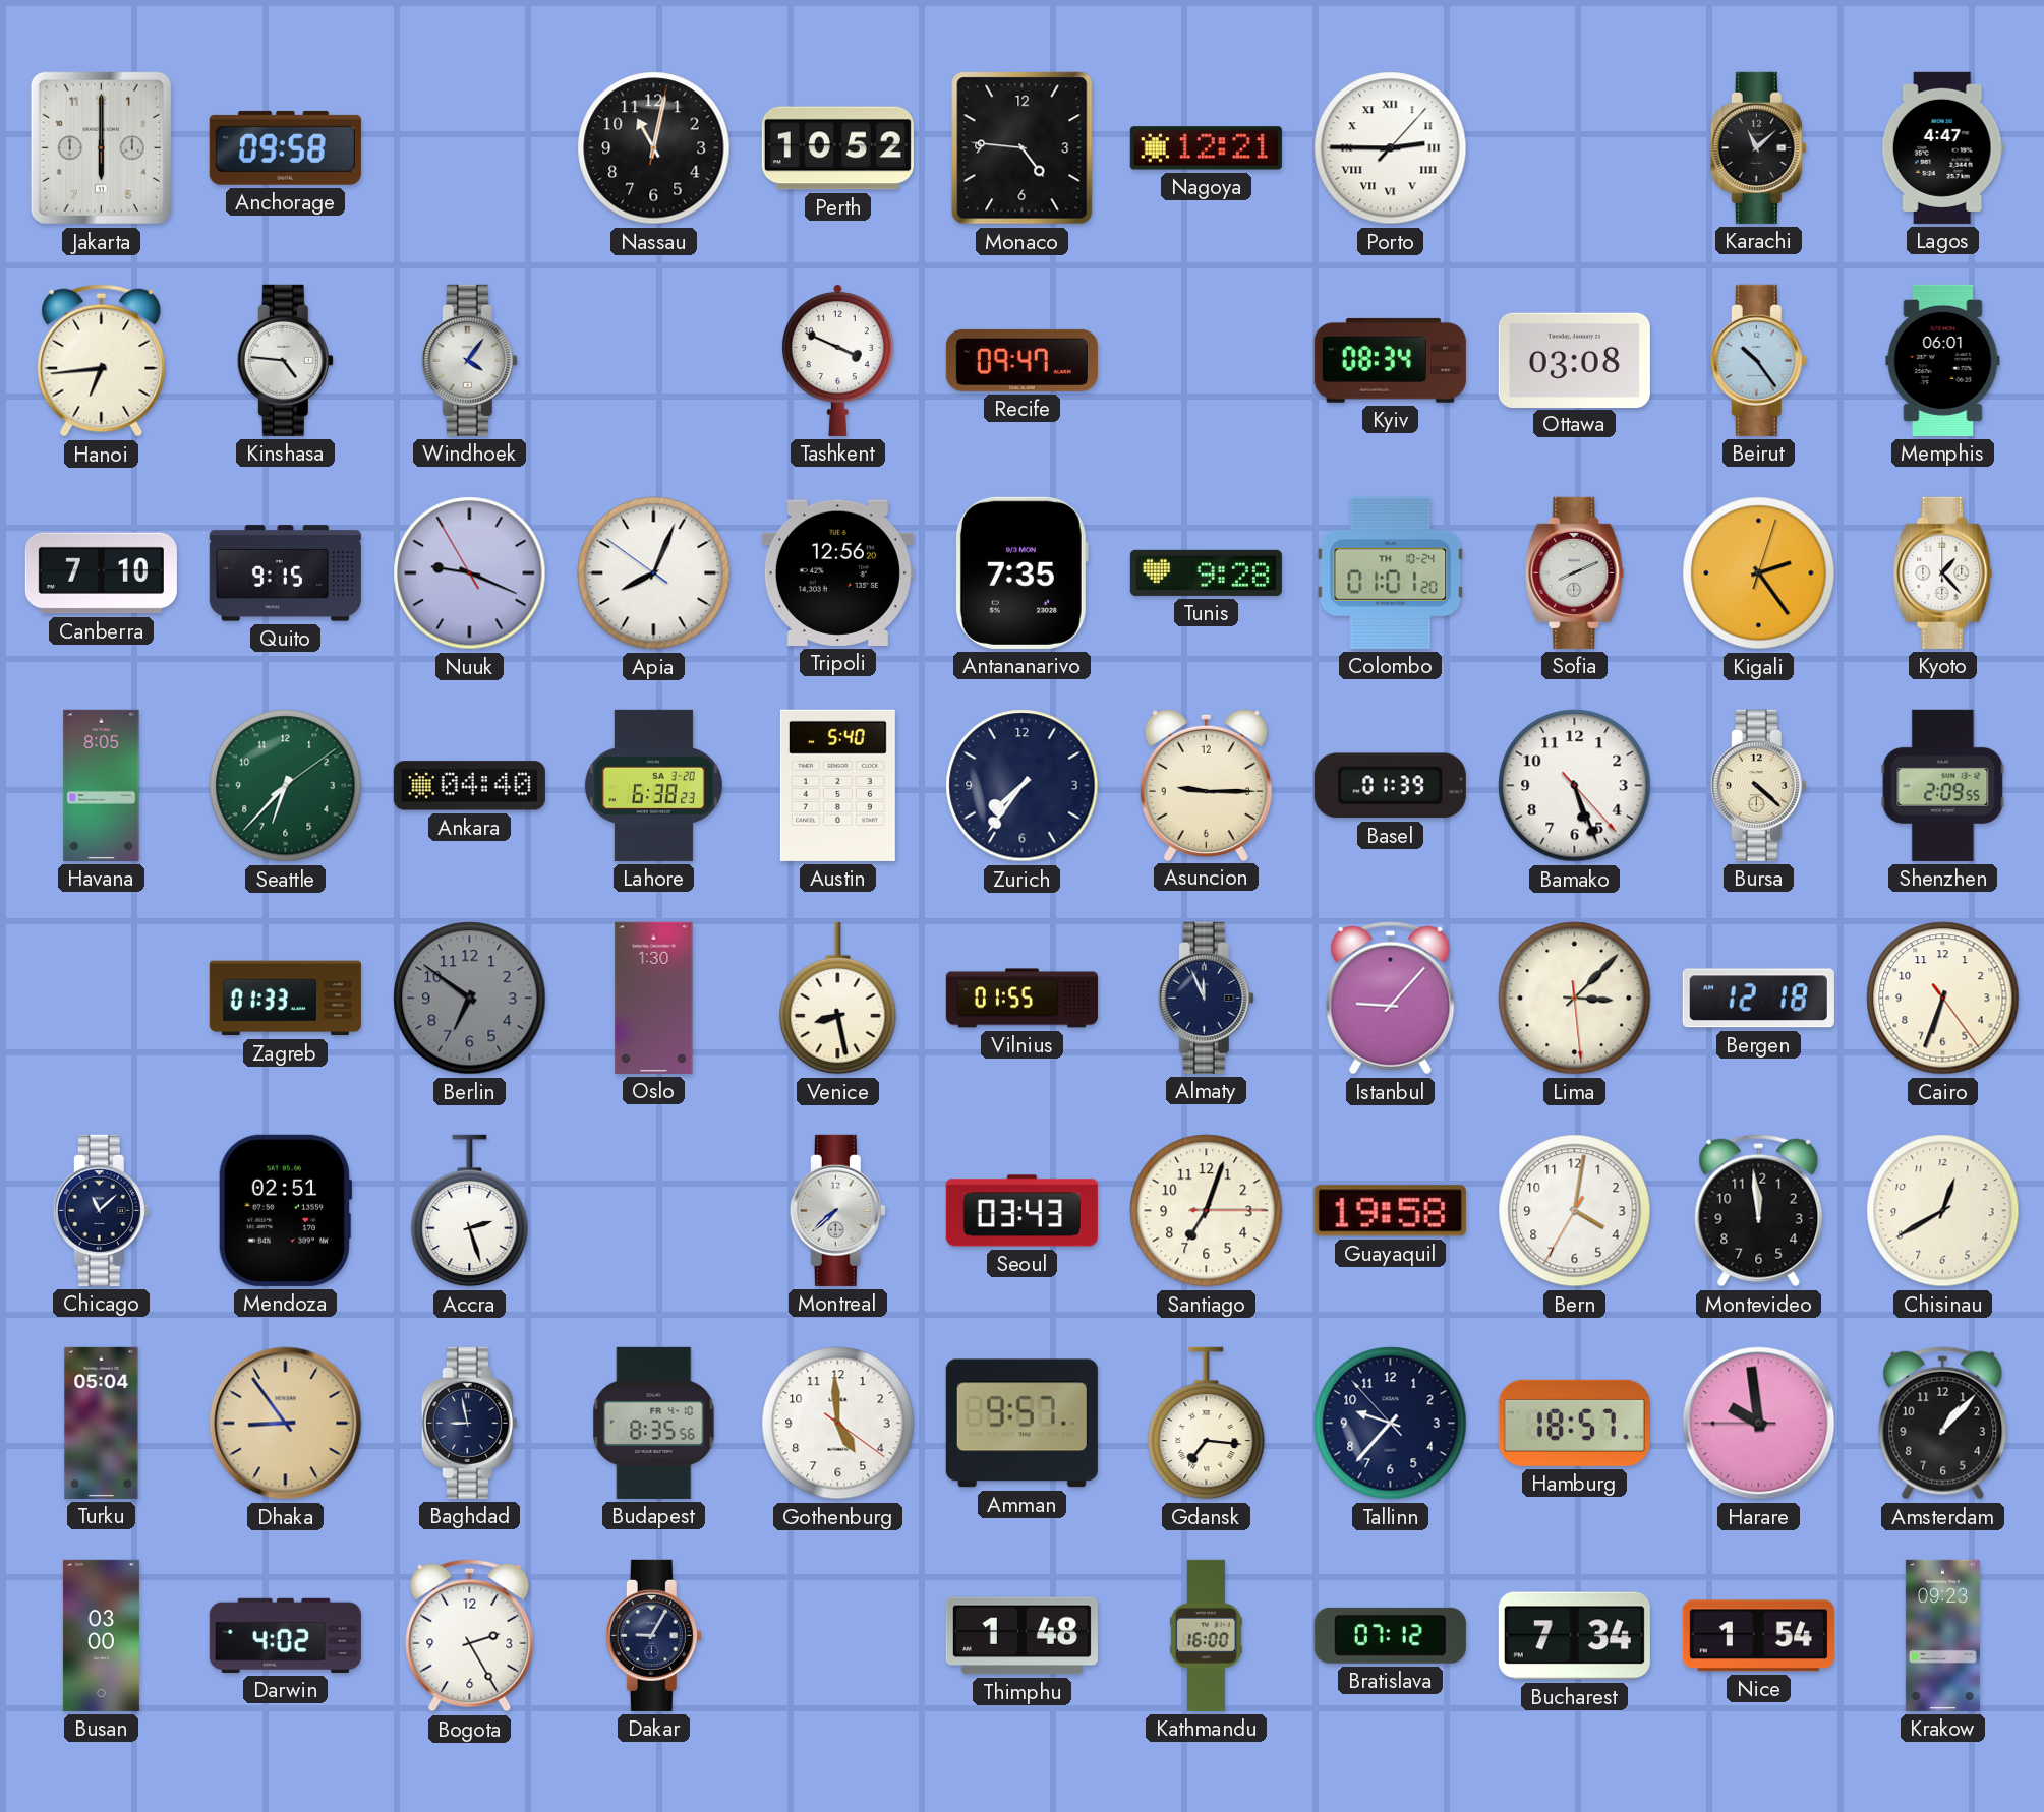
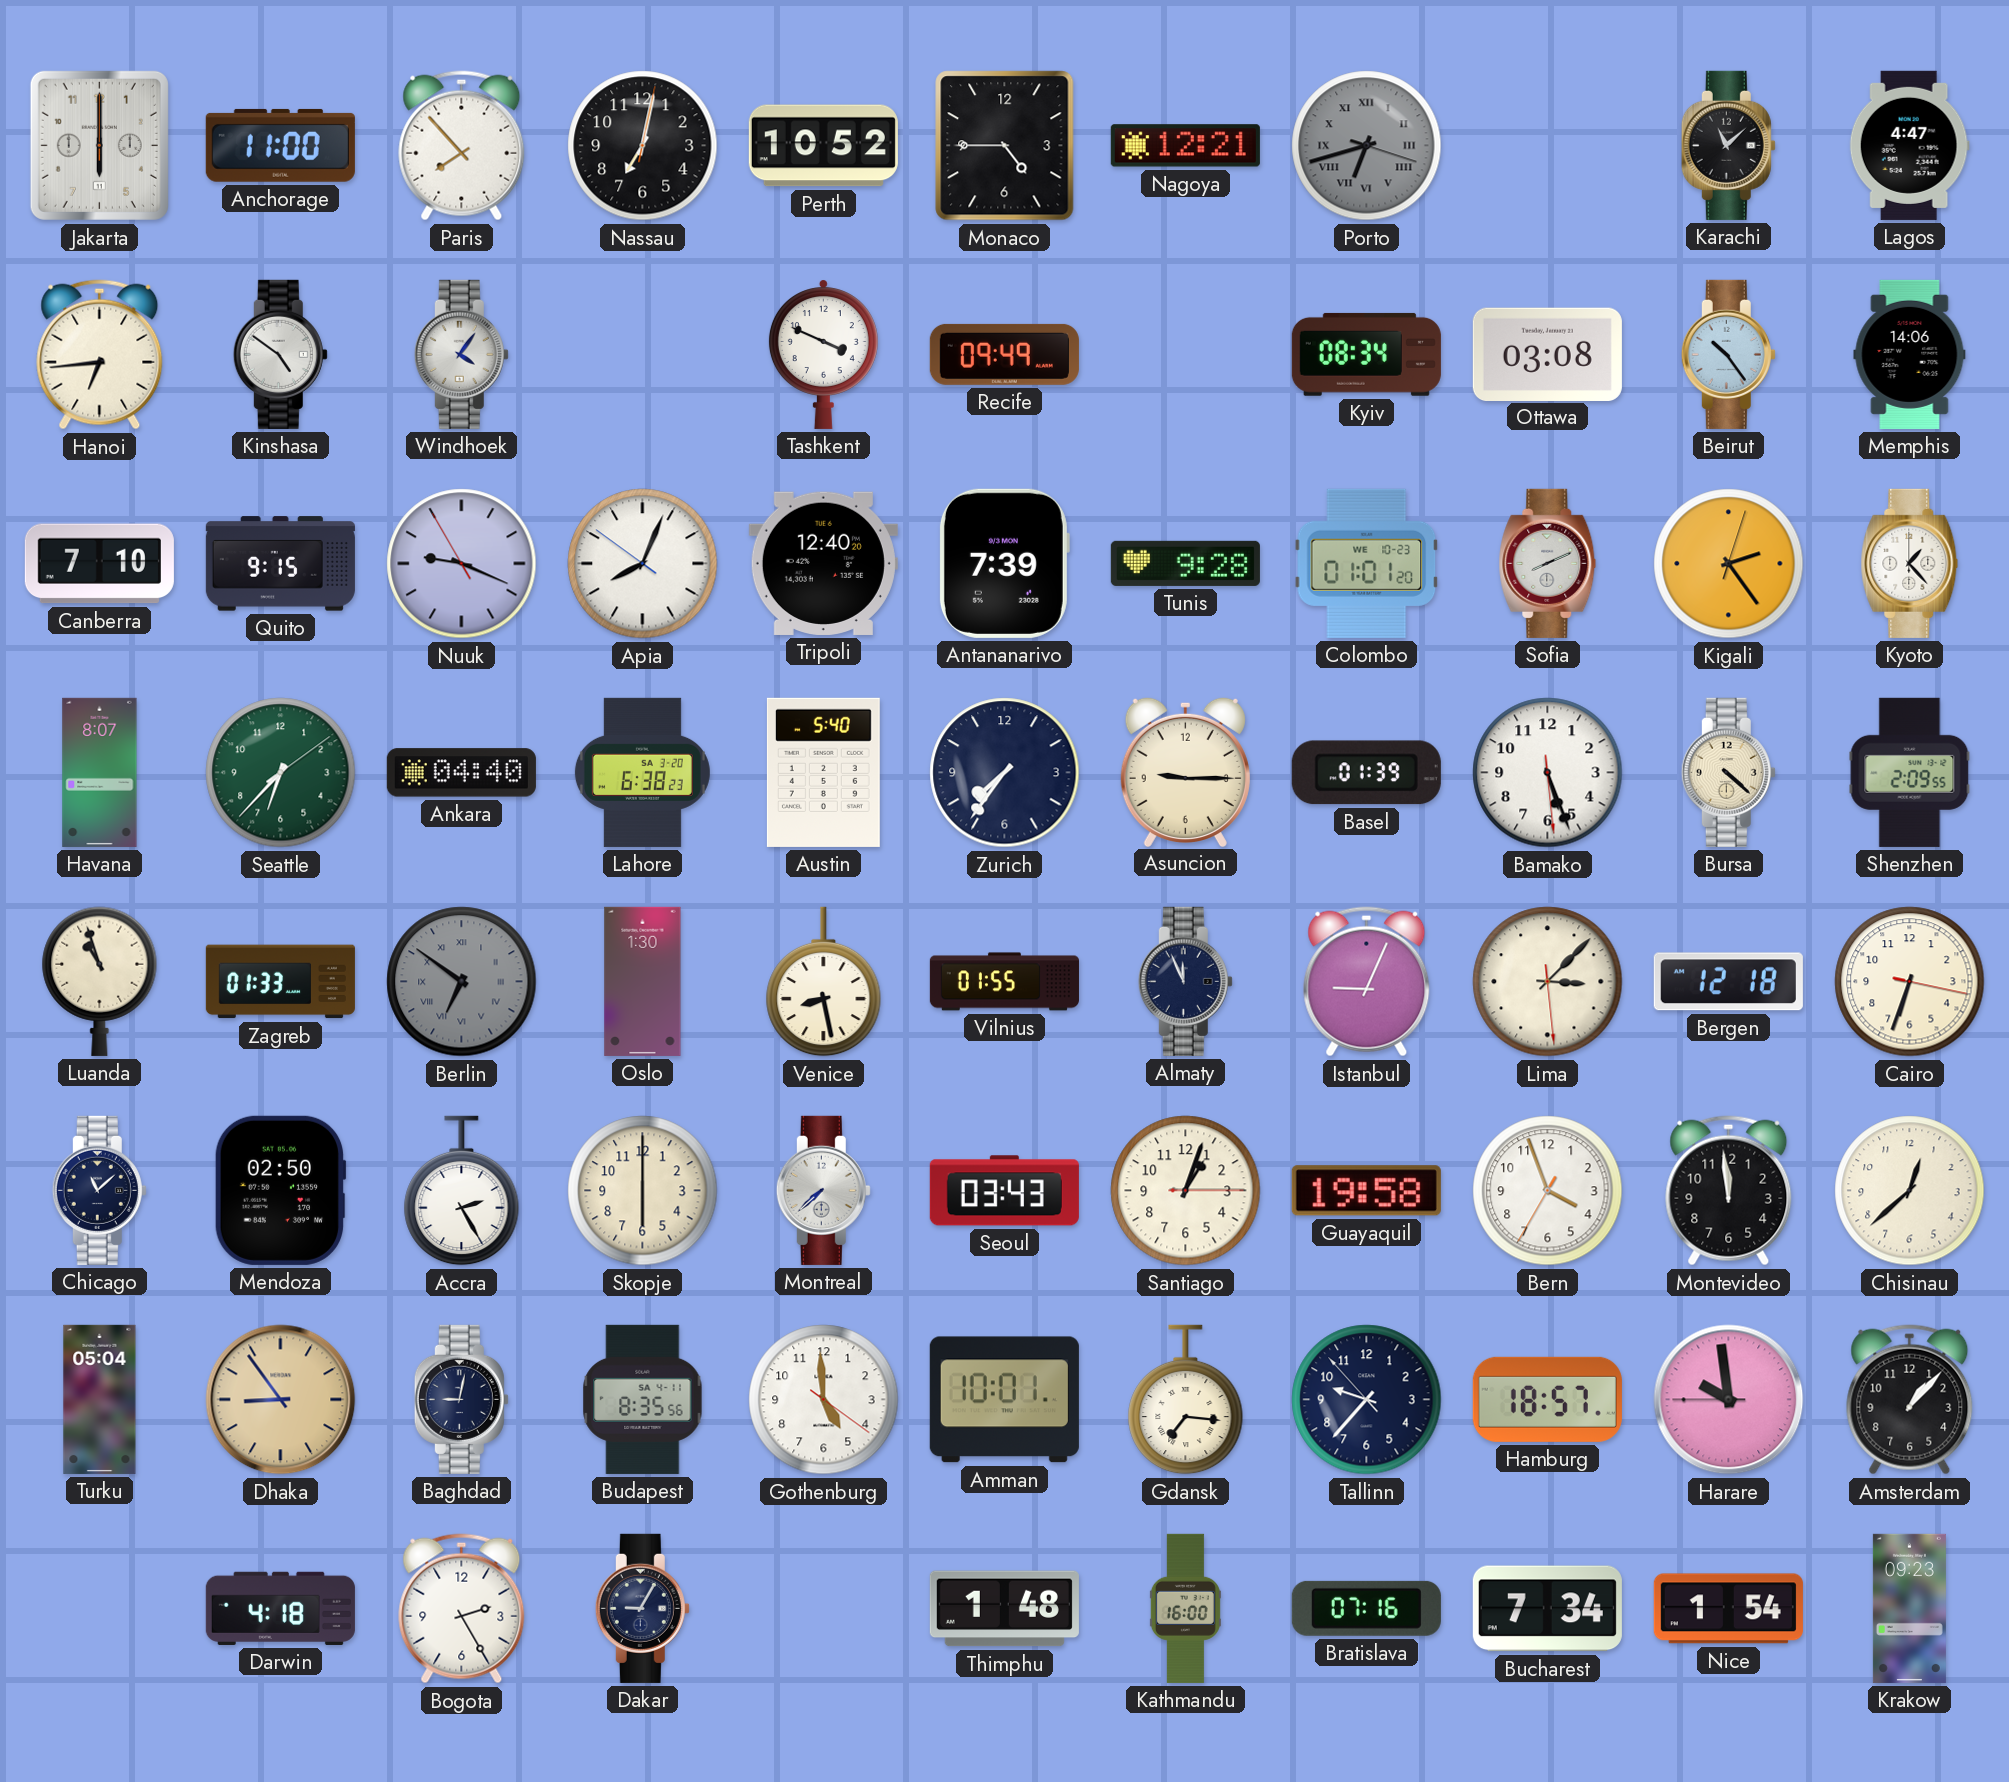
Anchorage: 09:58 -> 11:00
Paris: none -> 7:53
Nassau: 11:02 -> 7:02
Monaco: 4:46 -> 4:45
Porto: 2:45 -> 6:42
Porto dial: white -> grey
Kinshasa: 4:46 -> 4:51
Recife: 09:47 -> 09:49
Memphis: 06:01 -> 14:06
Tripoli: 12:56 -> 12:40
Antananarivo: 7:35 -> 7:39
Colombo date: TH 10-24 -> WE 10-23
Havana: 8:05 -> 8:07
Bamako: 5:26:23 -> 5:26:29
Luanda: none -> 10:57
Berlin numerals: Arabic -> Roman
Istanbul: 9:07 -> 9:04
Cairo: 6:33:24 -> 6:33:17
Mendoza: 02:51 -> 02:50
Accra: 2:27 -> 2:25
Skopje: none -> 6:00
Santiago: 7:03 -> 1:03
Bern: 4:01 -> 3:56
Chisinau: 12:40 -> 12:38
Baghdad: 8:58 -> 9:02
Budapest date: FR 4-10 -> SA 4-11
Amman: 9:57 -> 10:01
Busan: 03:00 -> none
Darwin: 4:02 -> 4:18
Bratislava: 07:12 -> 07:16
